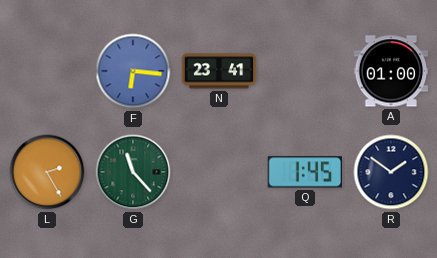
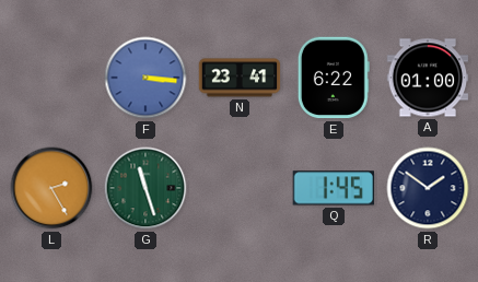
F: 6:16 -> 3:16
E: none -> 6:22
G: 11:23 -> 11:27
